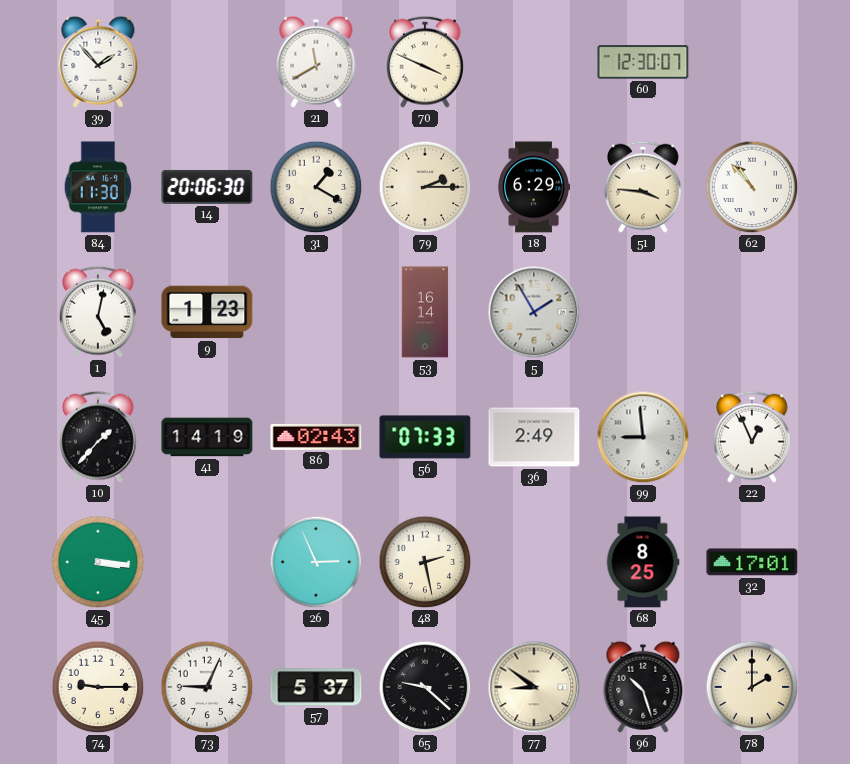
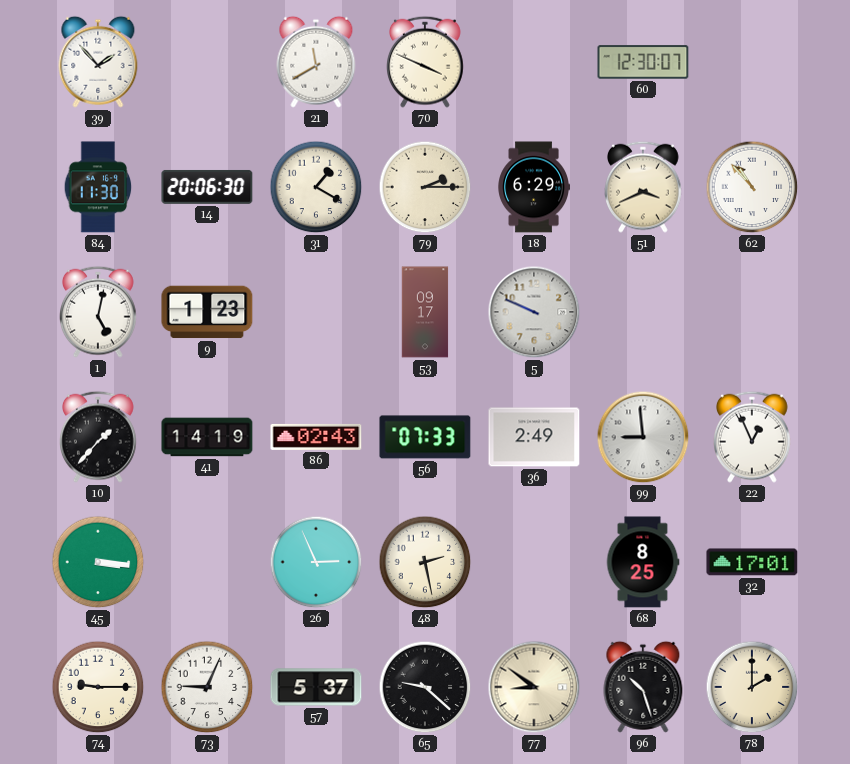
51: 3:46 -> 3:41
53: 16:14 -> 09:17
5: 1:55 -> 9:49
